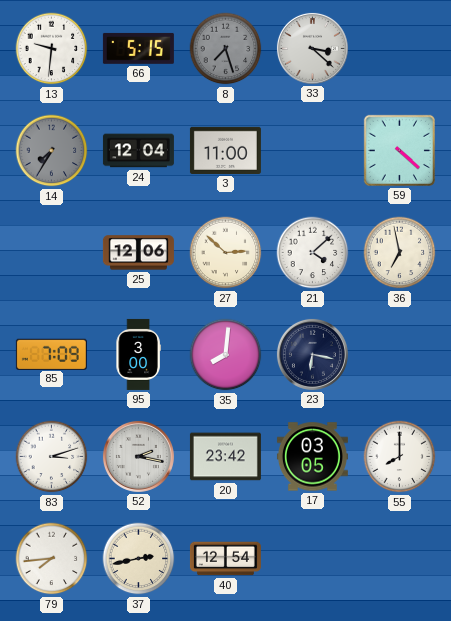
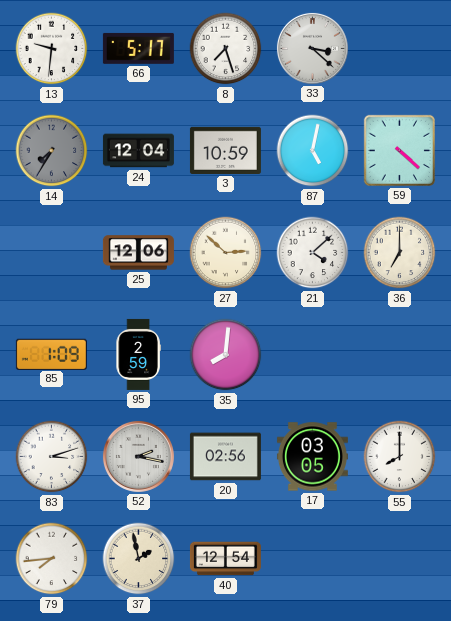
66: 5:15 -> 5:17
8 dial: grey -> white
3: 11:00 -> 10:59
87: none -> 5:02
36: 6:58 -> 7:00
85: 7:09 -> 1:09
95: 3:00 -> 2:59
23: 6:17 -> none
20: 23:42 -> 02:56
37: 2:43 -> 1:58
